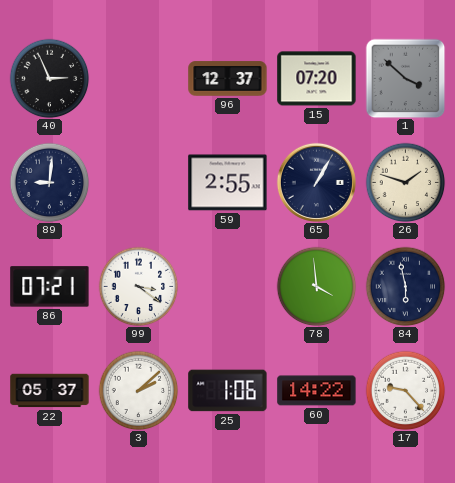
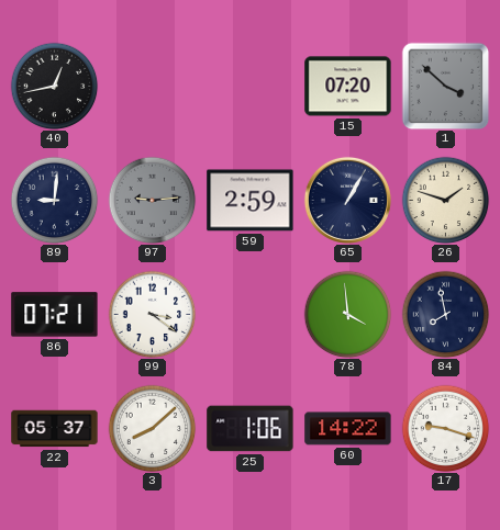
40: 2:56 -> 12:43
96: 12:37 -> none
97: none -> 9:14
59: 2:55 -> 2:59
84: 5:58 -> 7:58
3: 2:08 -> 8:08
17: 9:23 -> 9:18
